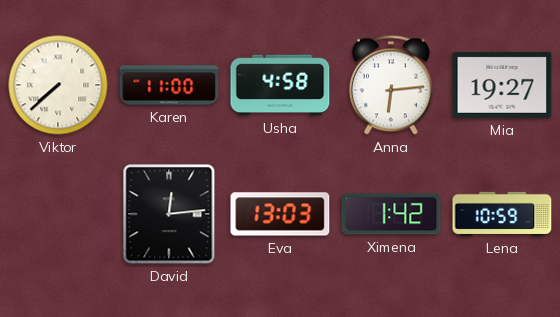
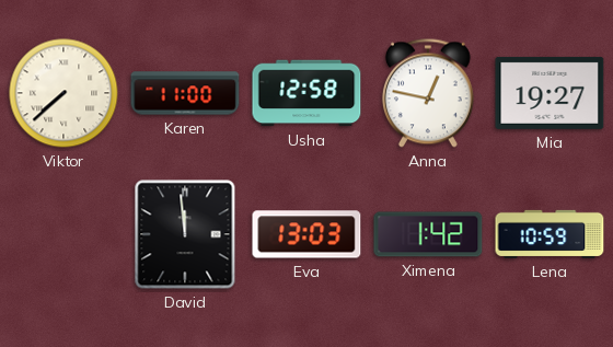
Usha: 4:58 -> 12:58
Anna: 6:14 -> 12:47
David: 12:14 -> 11:59
